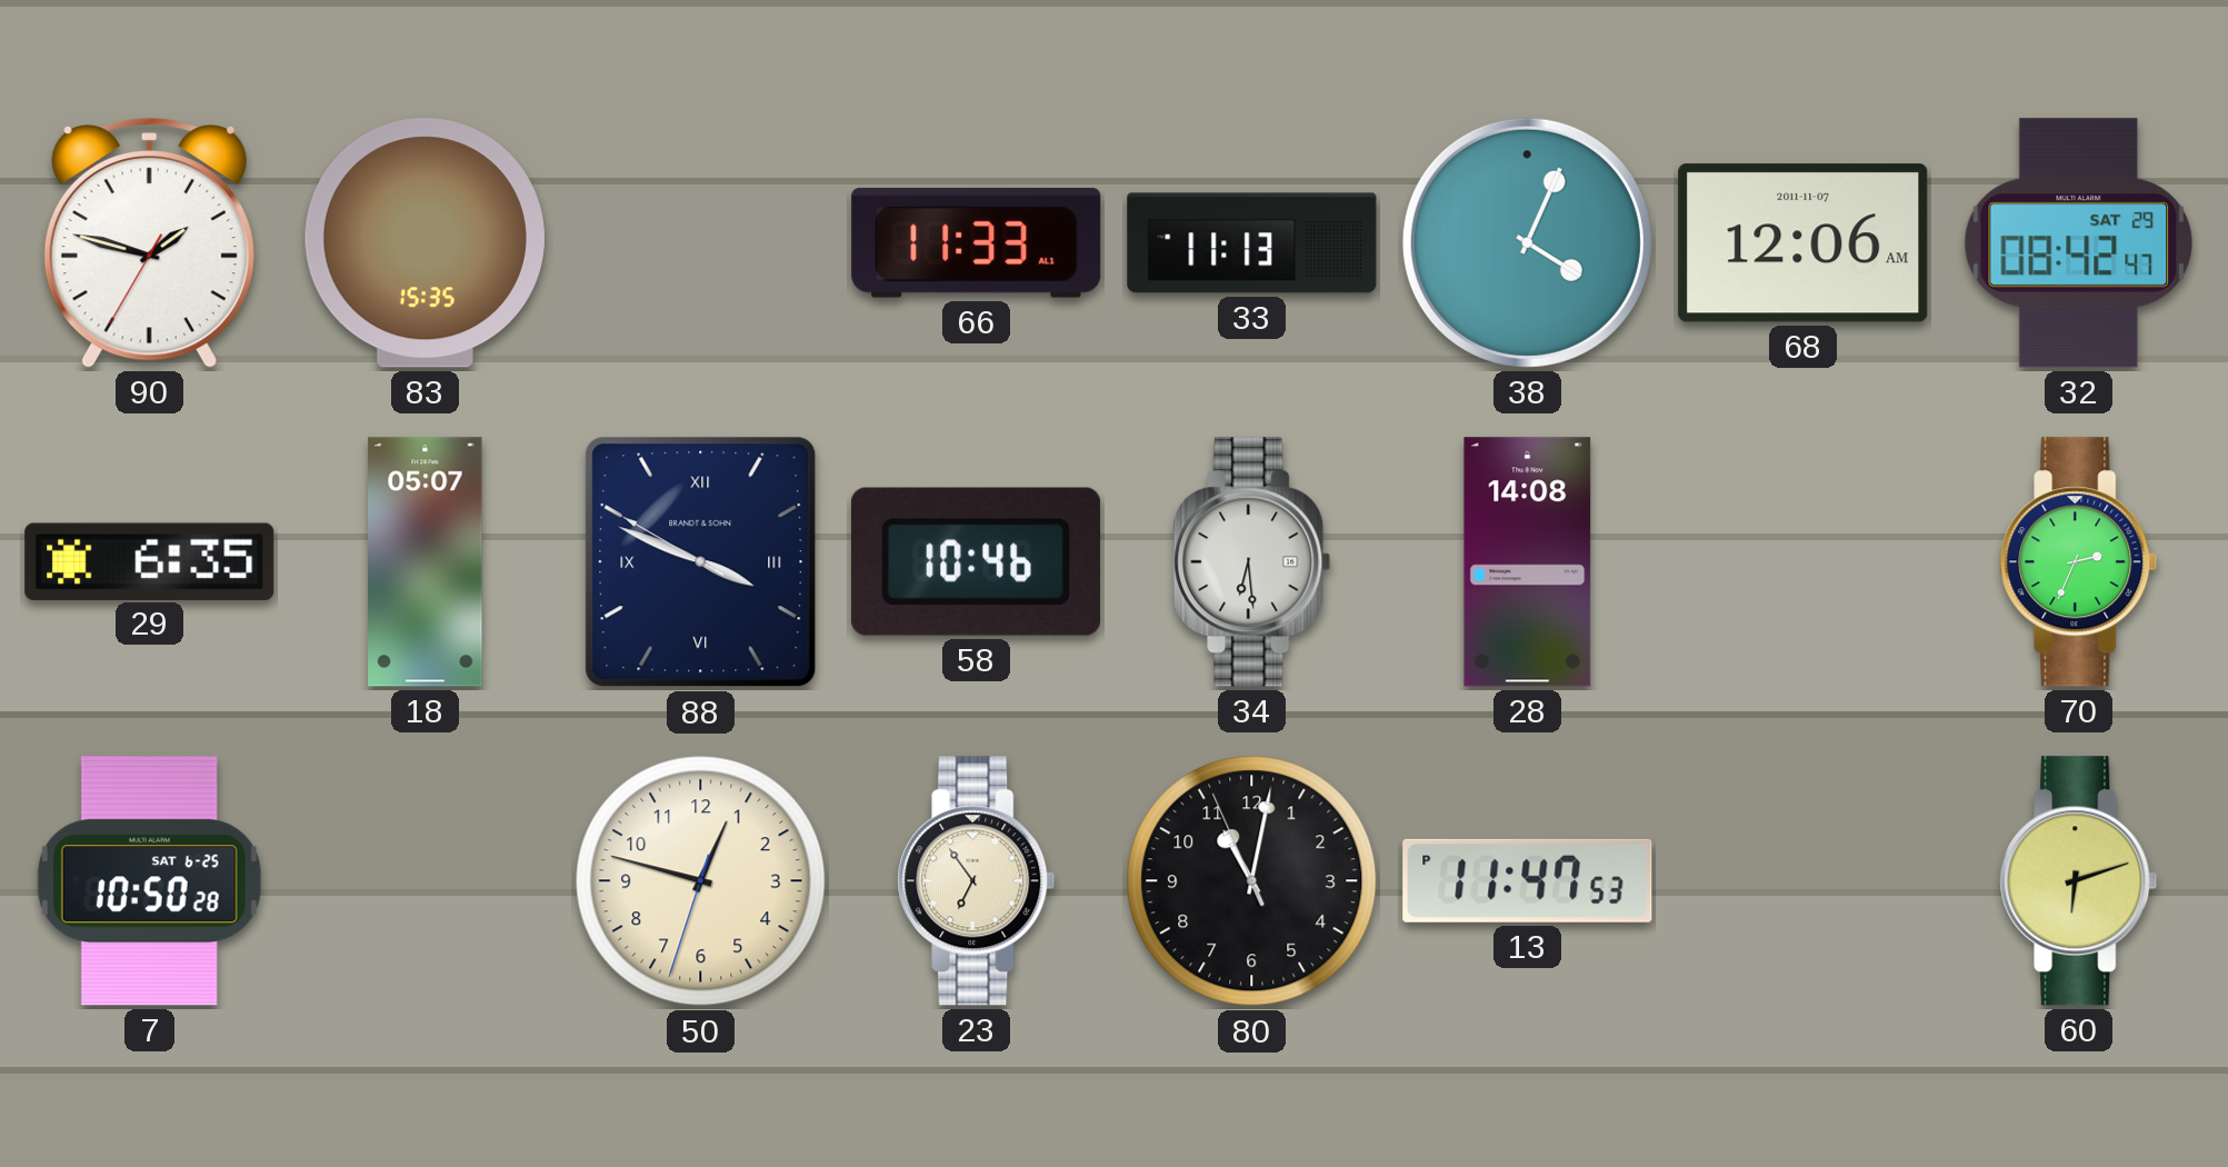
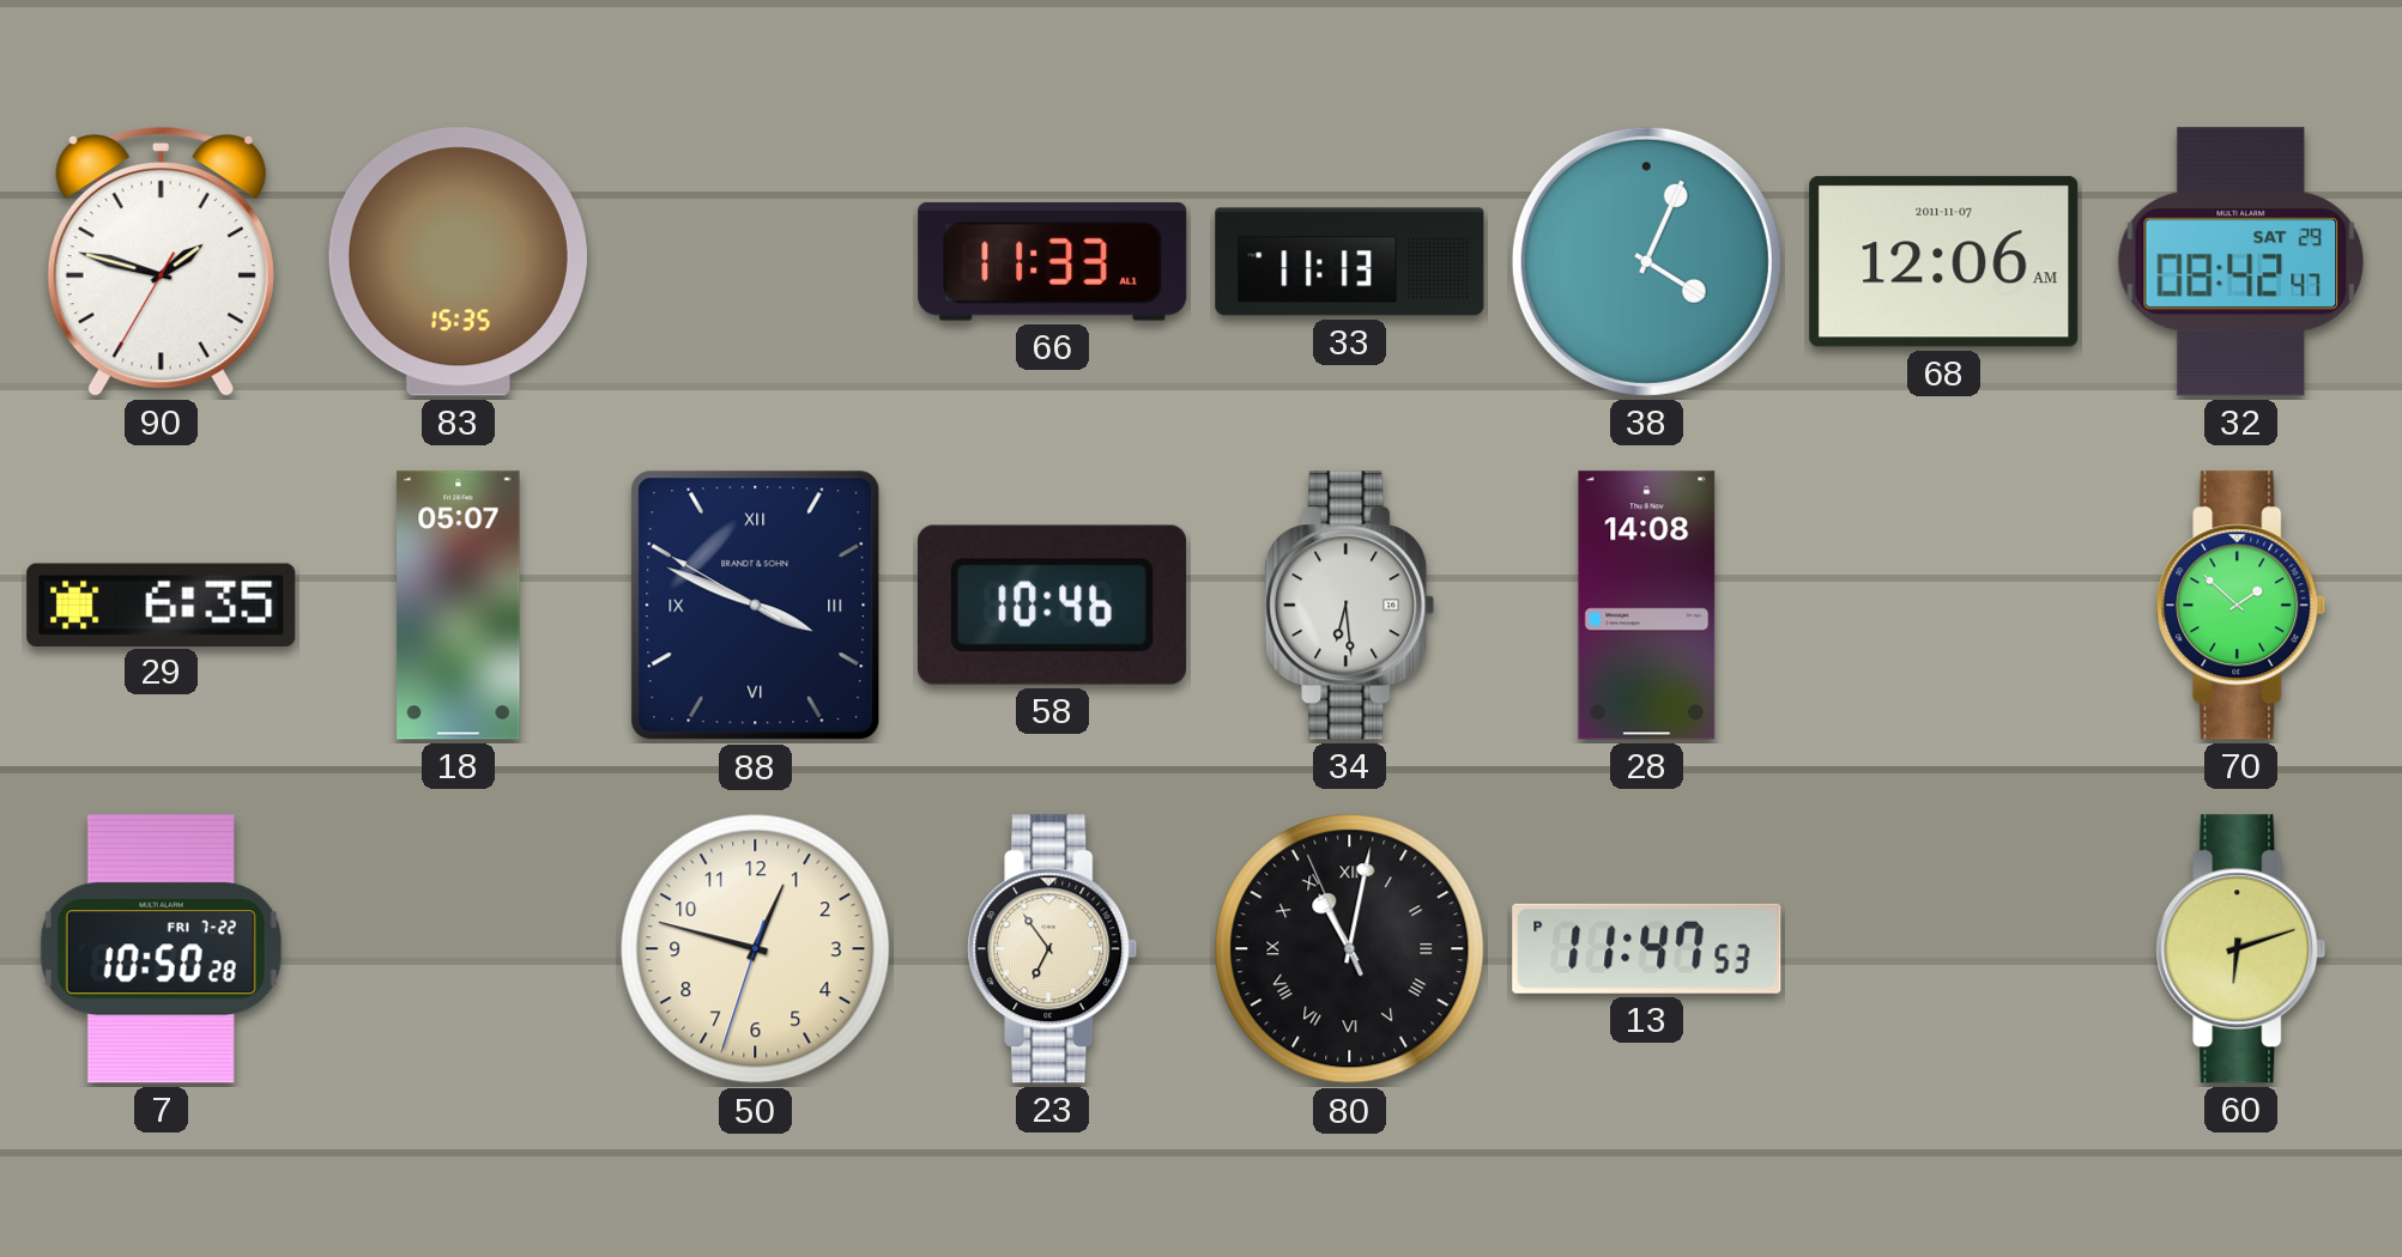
70: 2:34 -> 1:52
7 date: SAT 6-25 -> FRI 7-22
80 numerals: Arabic -> Roman
